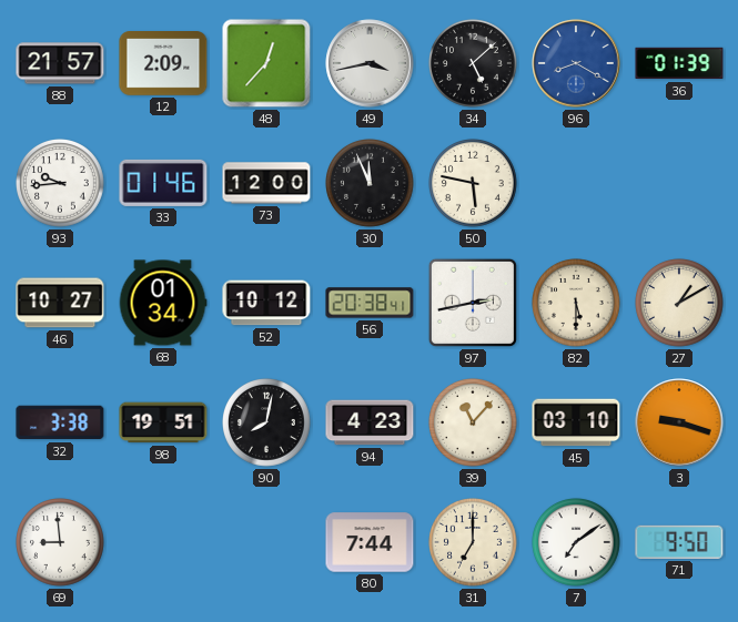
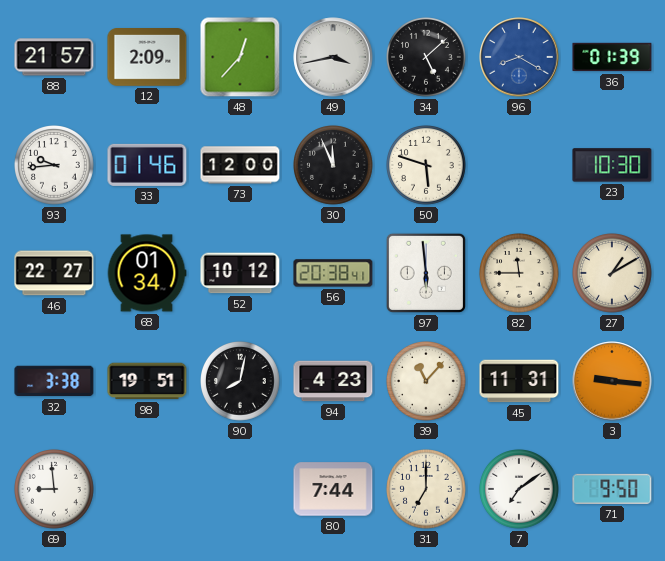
50: 5:47 -> 5:48
23: none -> 10:30
46: 10:27 -> 22:27
97: 2:43 -> 5:59
82: 5:30 -> 11:45
45: 03:10 -> 11:31
3: 9:18 -> 9:16
